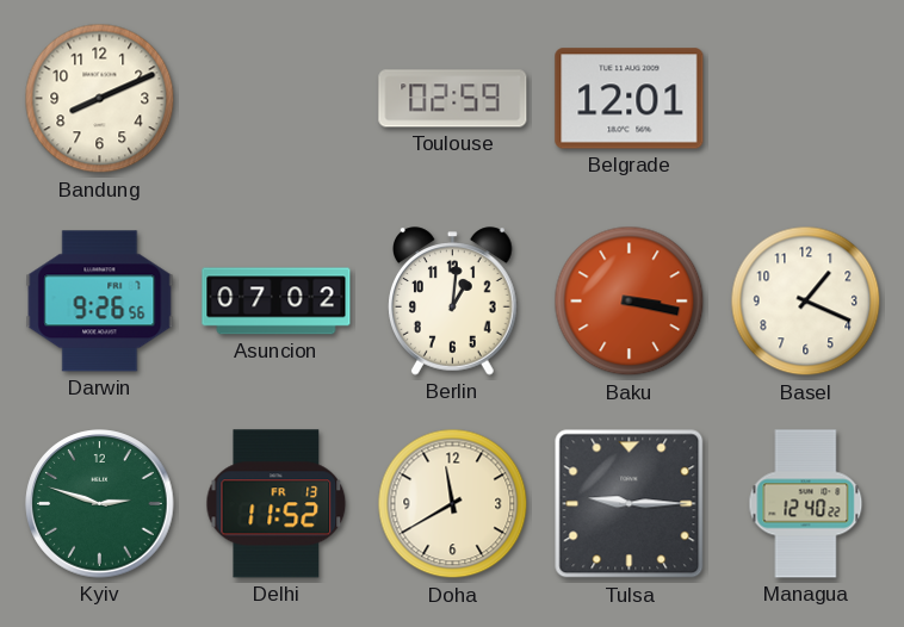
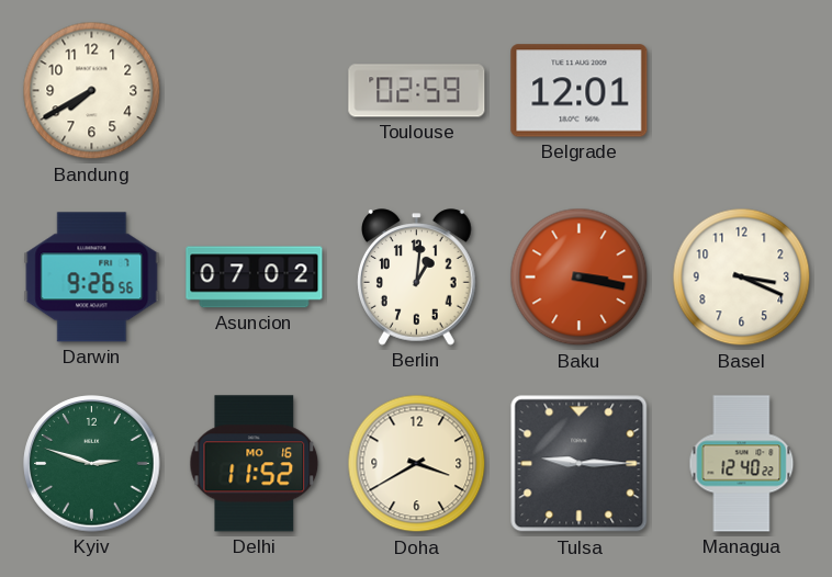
Bandung: 8:11 -> 7:40
Basel: 1:19 -> 3:19
Delhi date: FR 13 -> MO 16
Doha: 11:40 -> 3:40
